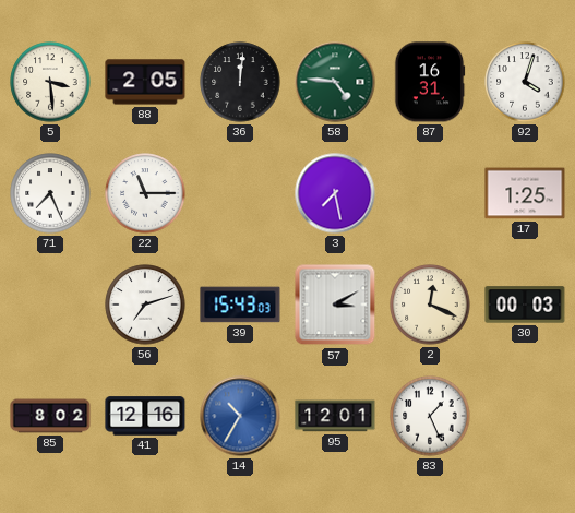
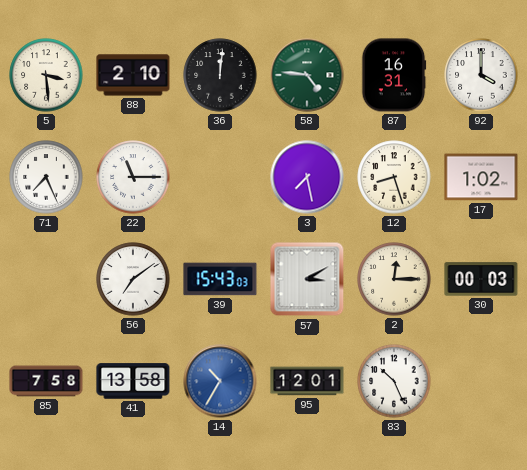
88: 2:05 -> 2:10
92: 4:03 -> 4:00
12: none -> 8:27
17: 1:25 -> 1:02
56: 7:12 -> 7:09
2: 12:19 -> 12:15
85: 8:02 -> 7:58
41: 12:16 -> 13:58
83: 1:26 -> 10:26
